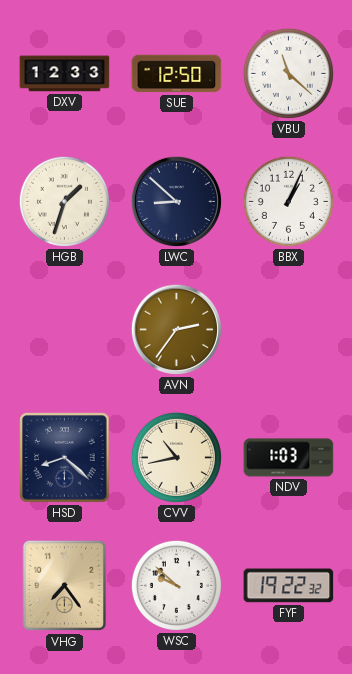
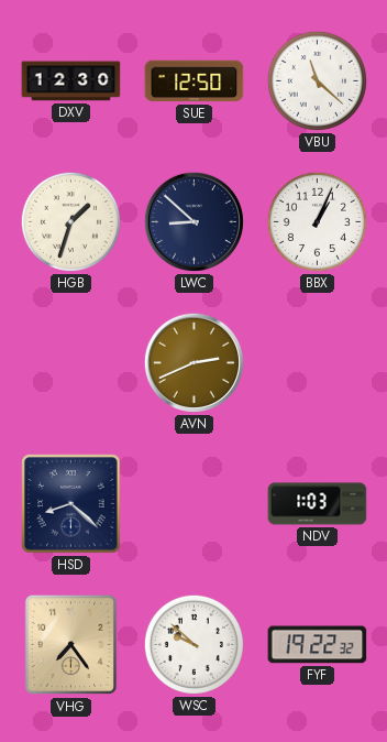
DXV: 12:33 -> 12:30
AVN: 2:36 -> 2:41
CVV: 10:43 -> none
